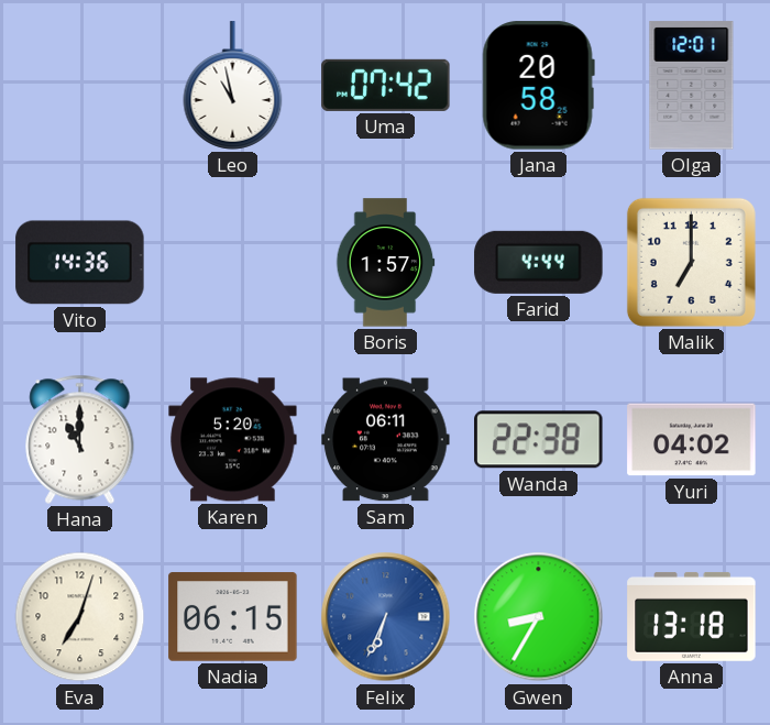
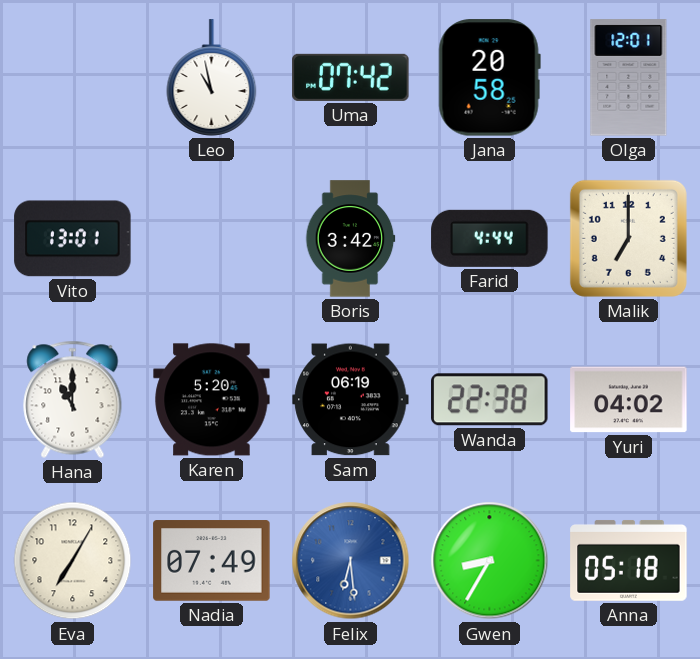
Vito: 14:36 -> 13:01
Boris: 1:57 -> 3:42
Sam: 06:11 -> 06:19
Eva: 7:03 -> 7:05
Nadia: 06:15 -> 07:49
Felix: 6:34 -> 6:29
Anna: 13:18 -> 05:18
